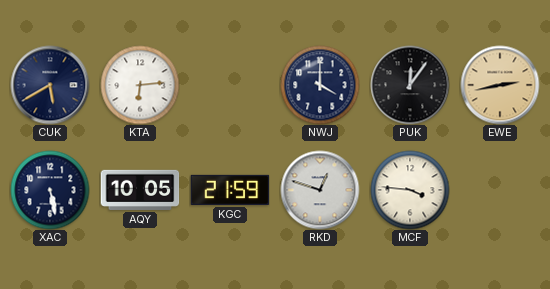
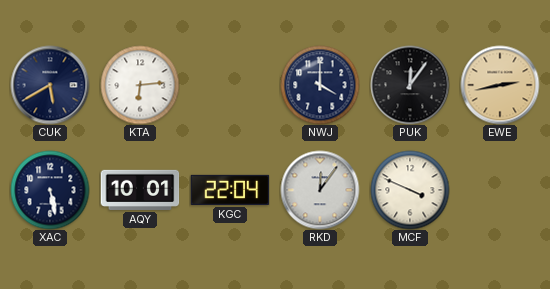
AQY: 10:05 -> 10:01
KGC: 21:59 -> 22:04
RKD: 12:48 -> 12:06
MCF: 3:46 -> 3:49
